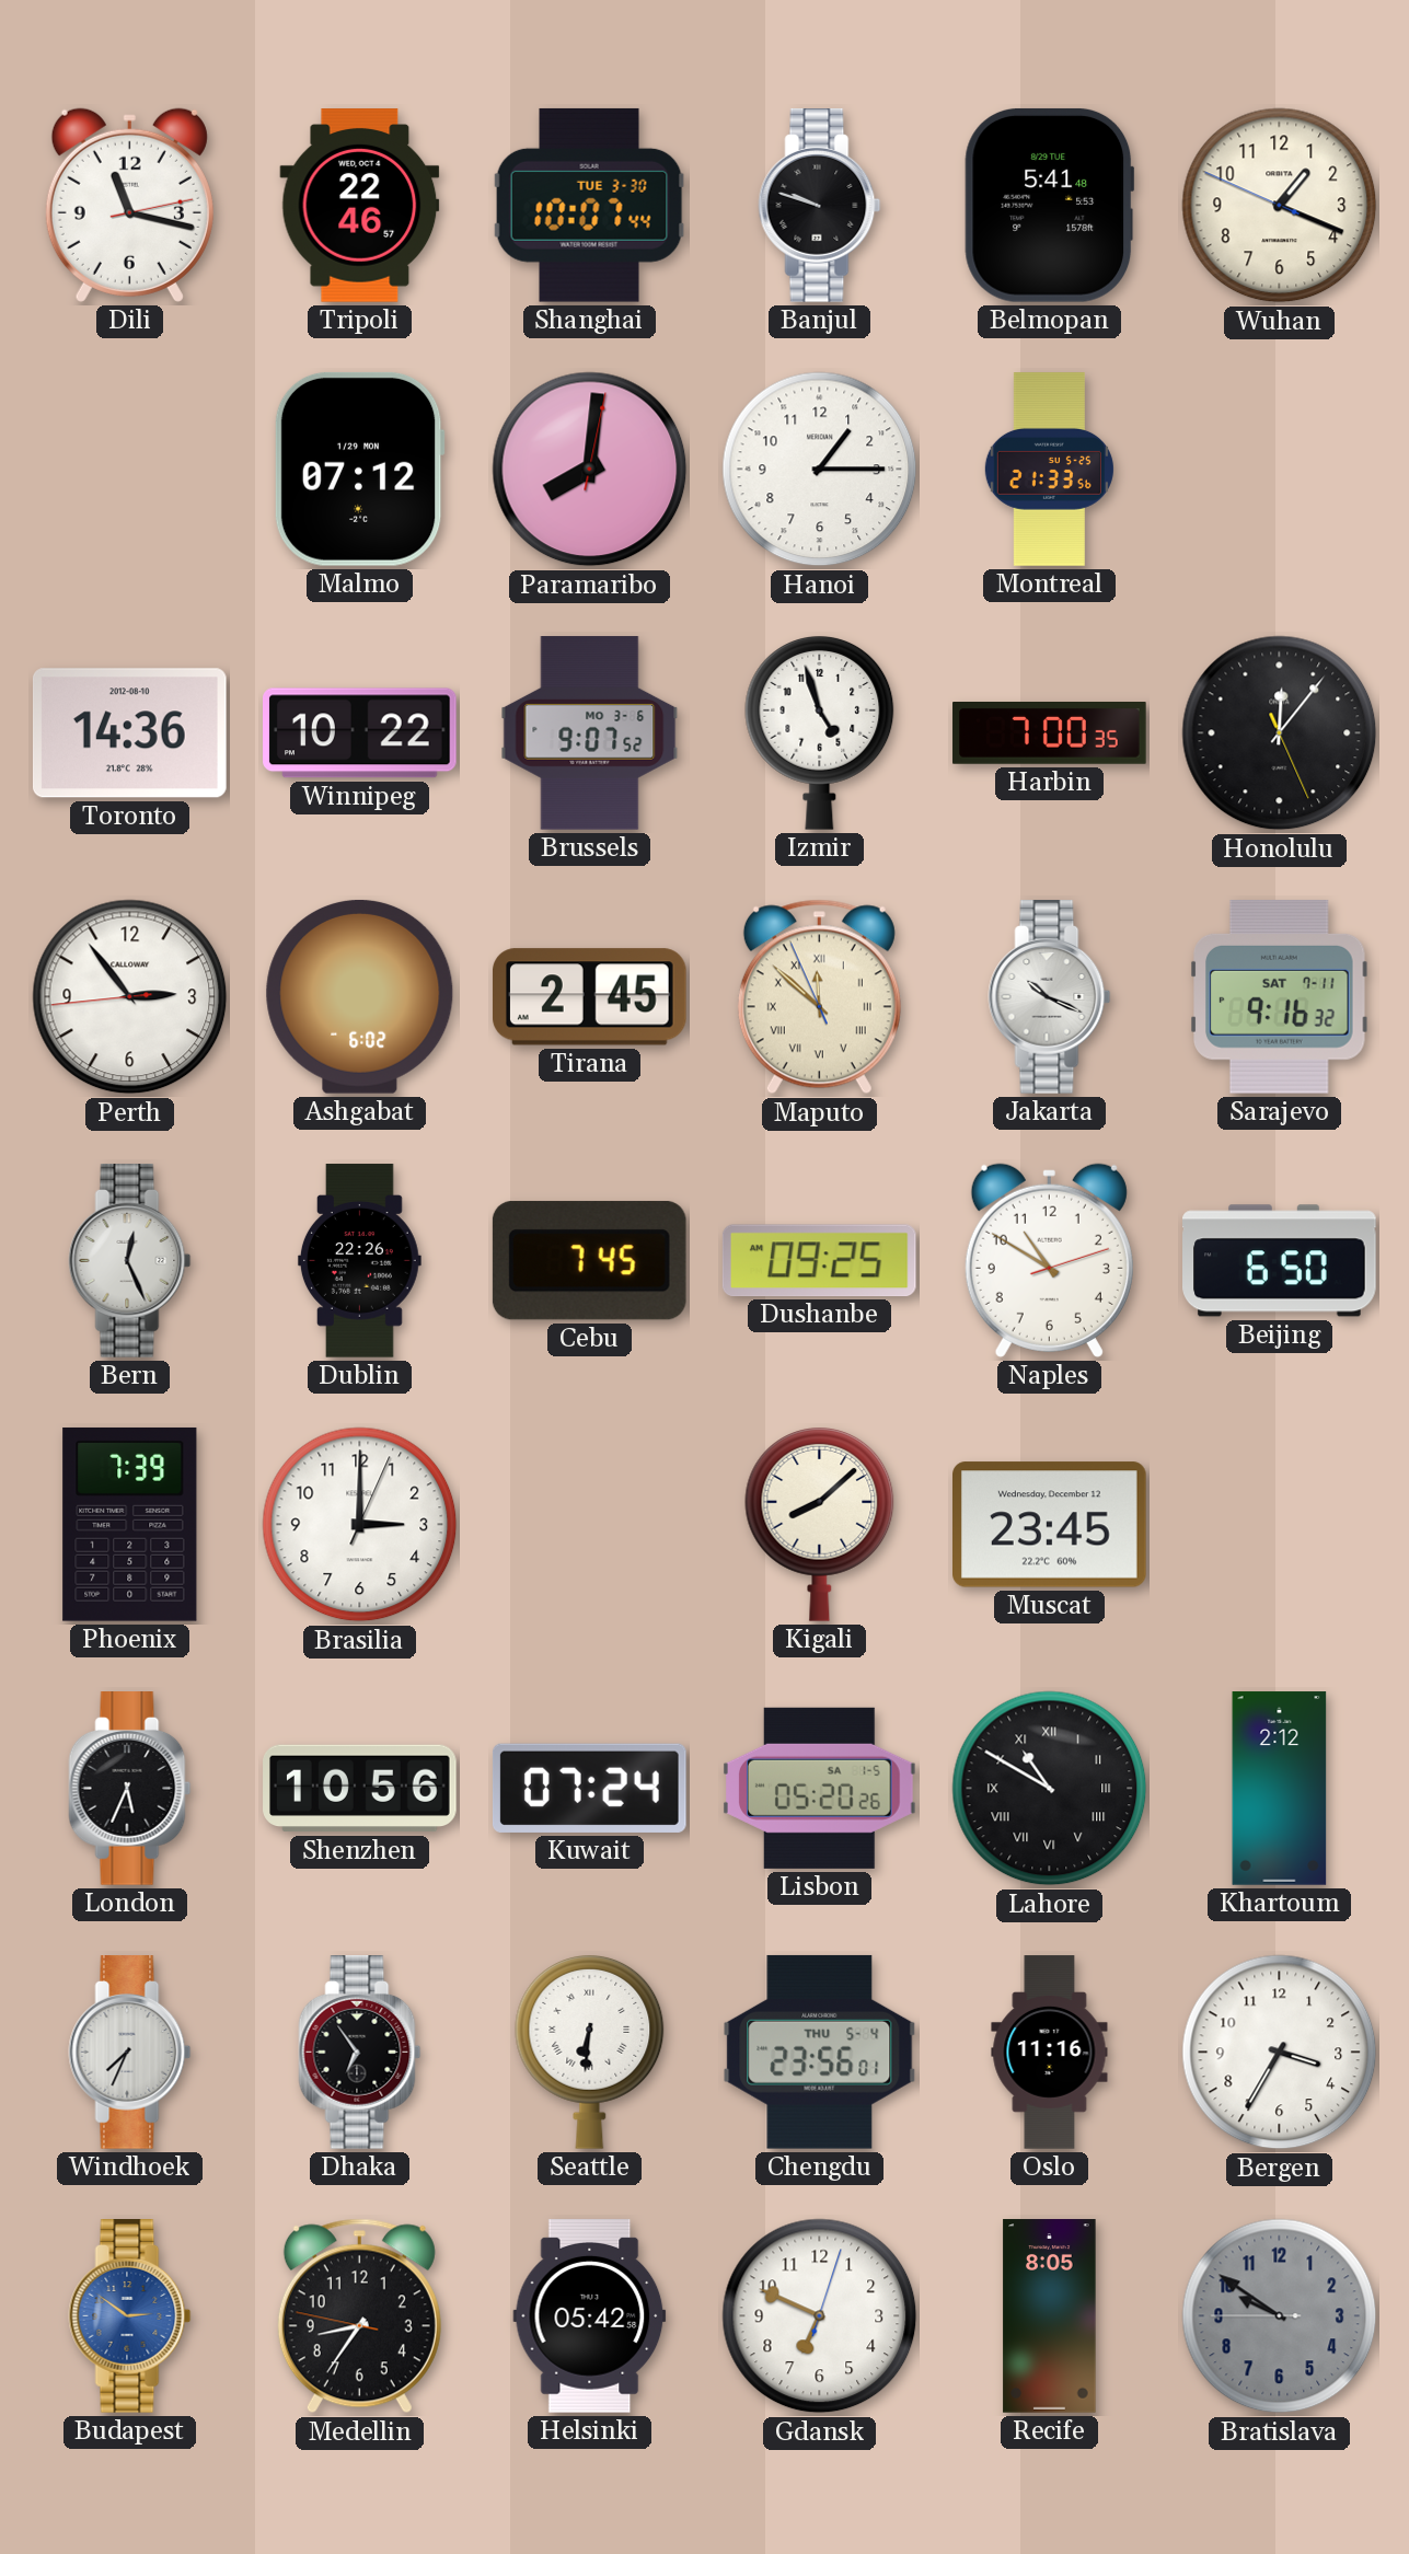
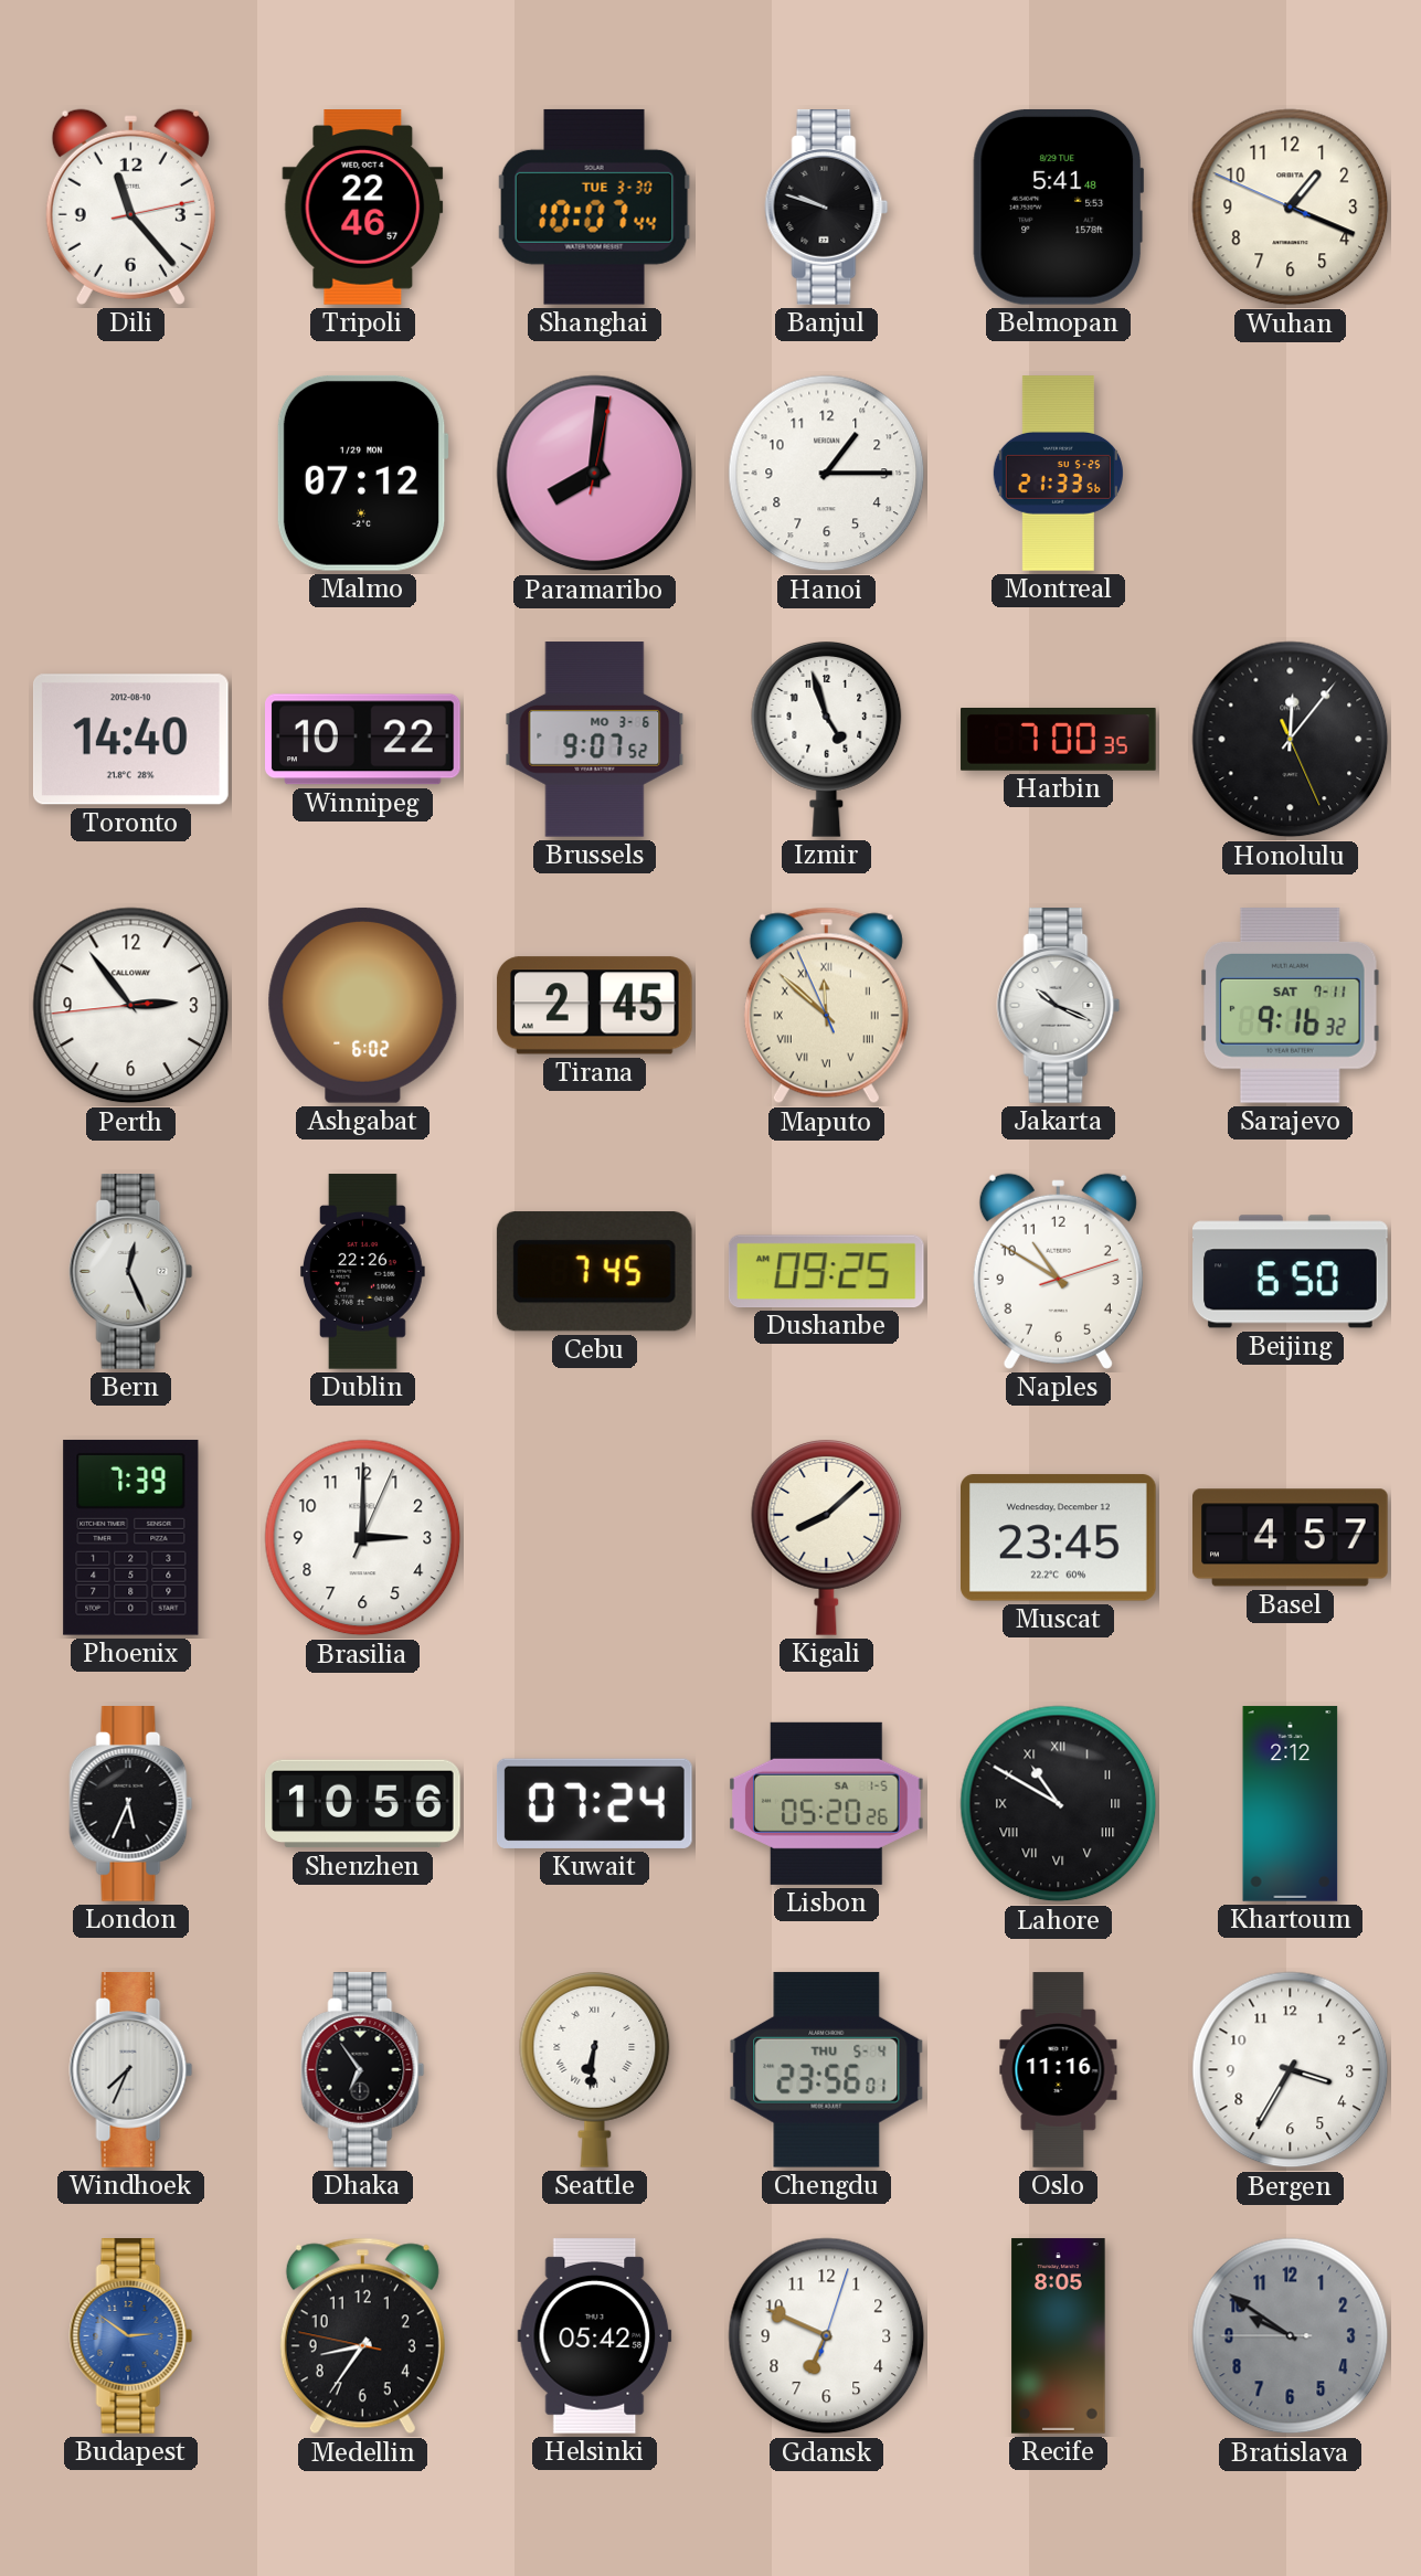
Dili: 11:17 -> 11:23
Toronto: 14:36 -> 14:40
Basel: none -> 4:57
